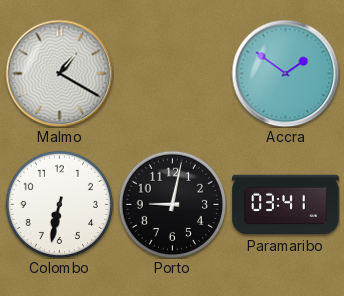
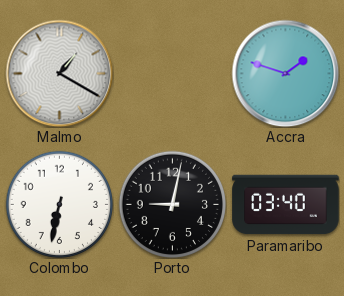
Accra: 1:51 -> 1:48
Paramaribo: 03:41 -> 03:40
